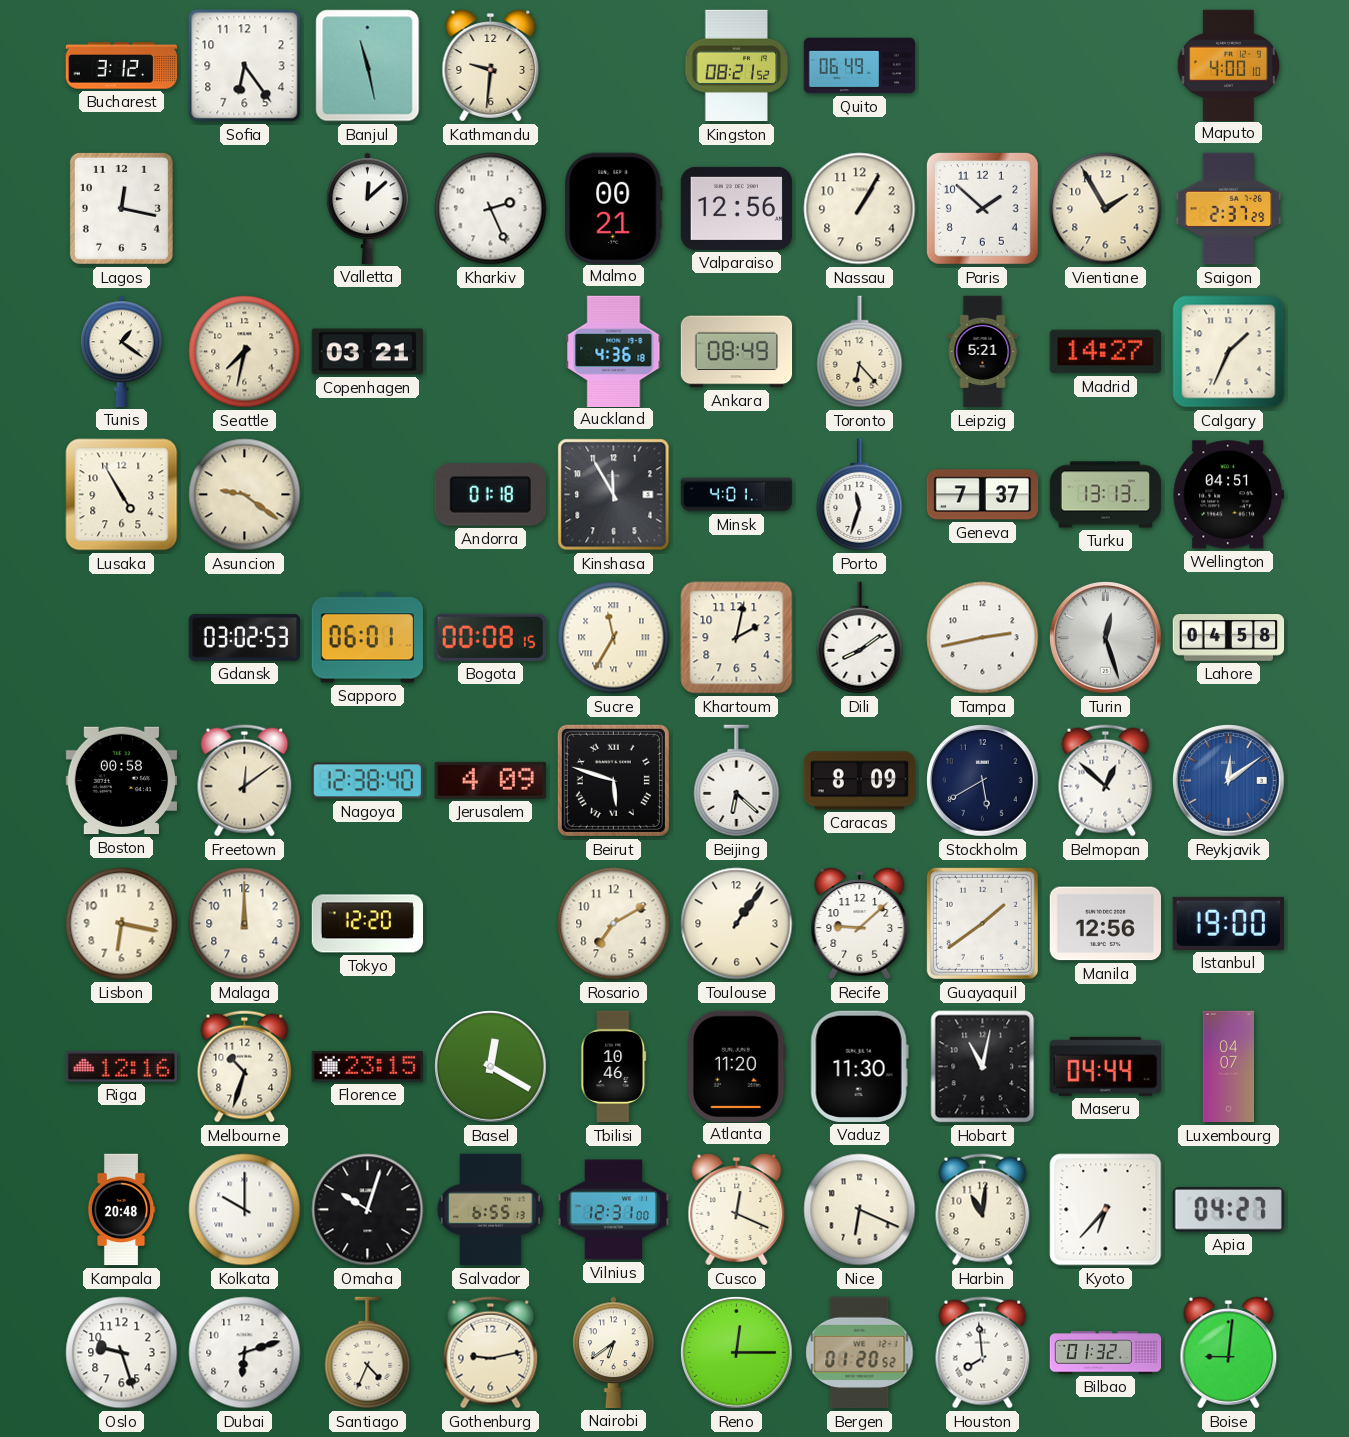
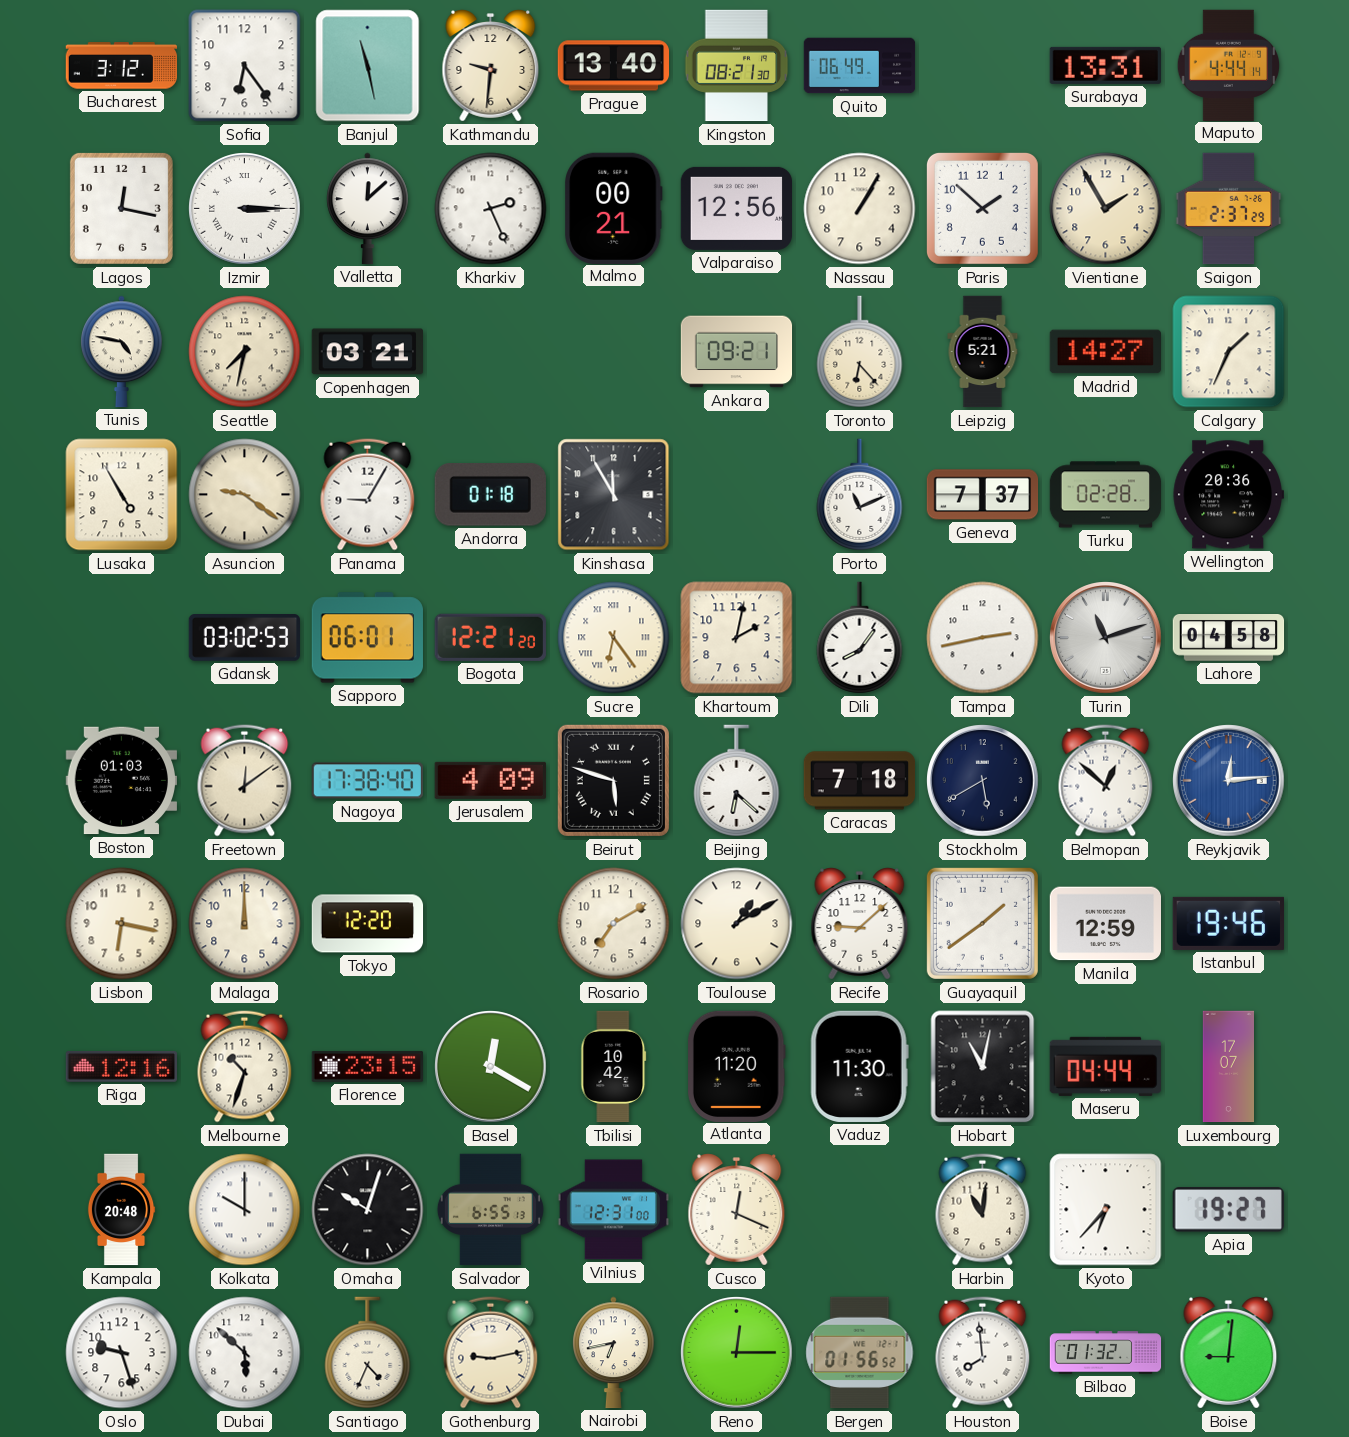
Prague: none -> 13:40
Kingston: 08:21:52 -> 08:21:30
Surabaya: none -> 13:31
Maputo: 4:00 -> 4:44
Izmir: none -> 3:15
Tunis: 1:21 -> 4:47
Auckland: 4:36 -> none
Ankara: 08:49 -> 09:21
Panama: none -> 9:05
Minsk: 4:01 -> none
Porto: 11:33 -> 11:11
Turku: 13:13 -> 02:28
Wellington: 04:51 -> 20:36
Bogota: 00:08 -> 12:21
Sucre: 11:35 -> 6:24
Dili: 8:09 -> 8:06
Turin: 12:27 -> 11:12
Boston: 00:58 -> 01:03
Nagoya: 12:38 -> 17:38
Caracas: 8:09 -> 7:18
Reykjavik: 12:09 -> 12:14
Toulouse: 1:06 -> 1:10
Manila: 12:56 -> 12:59
Istanbul: 19:00 -> 19:46
Tbilisi: 10:46 -> 10:42
Luxembourg: 04:07 -> 17:07
Nice: 6:19 -> none
Apia: 04:27 -> 19:27
Dubai: 6:12 -> 5:52
Nairobi: 6:39 -> 6:43
Bergen: 01:20 -> 01:56
